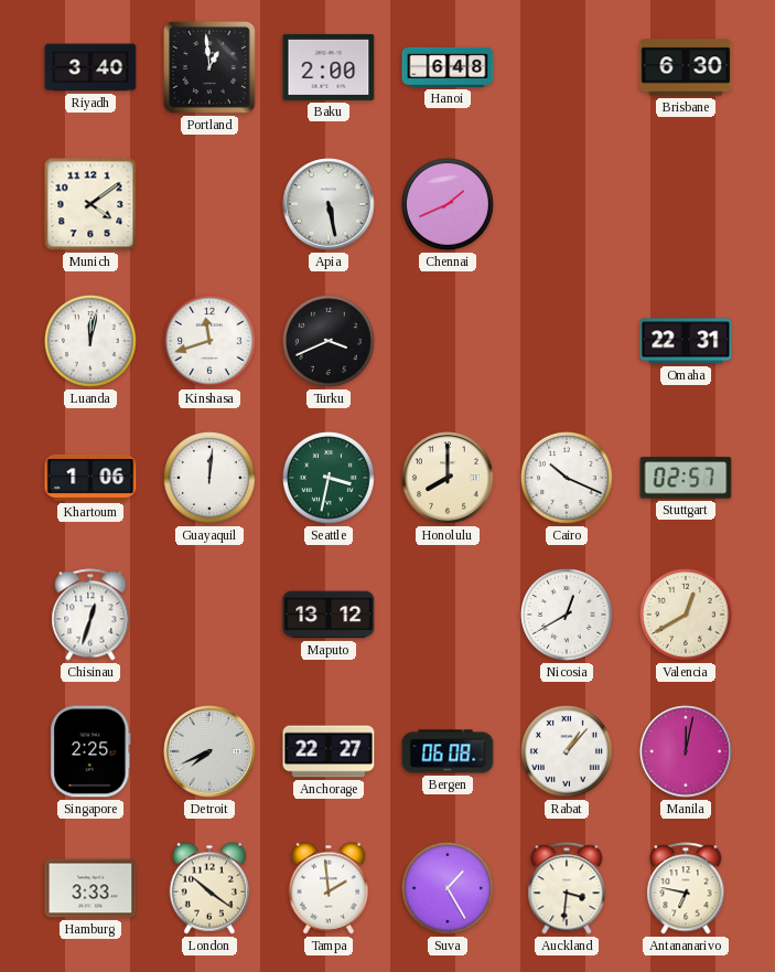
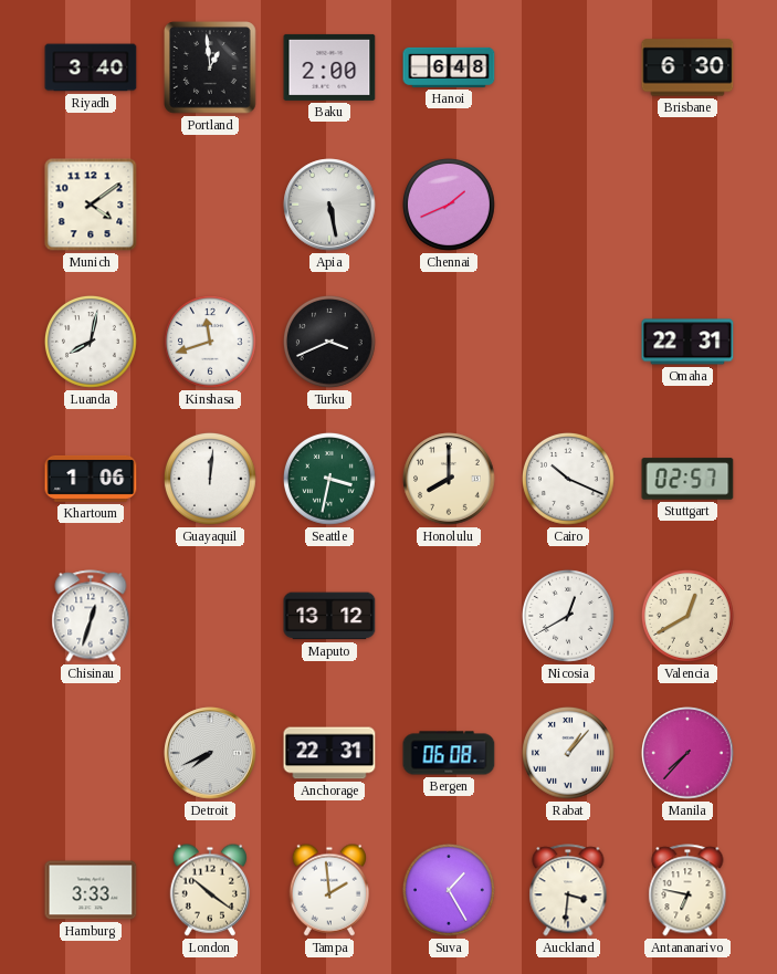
Luanda: 12:02 -> 8:02
Singapore: 2:25 -> none
Anchorage: 22:27 -> 22:31
Manila: 12:02 -> 7:37
